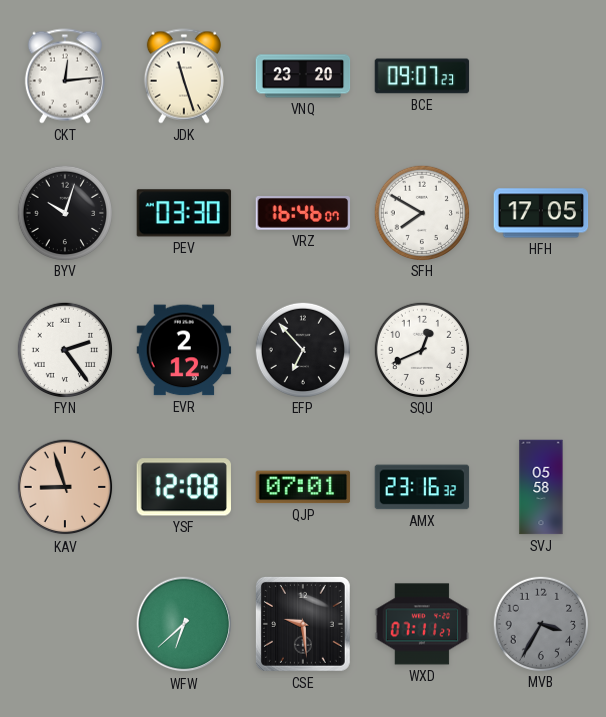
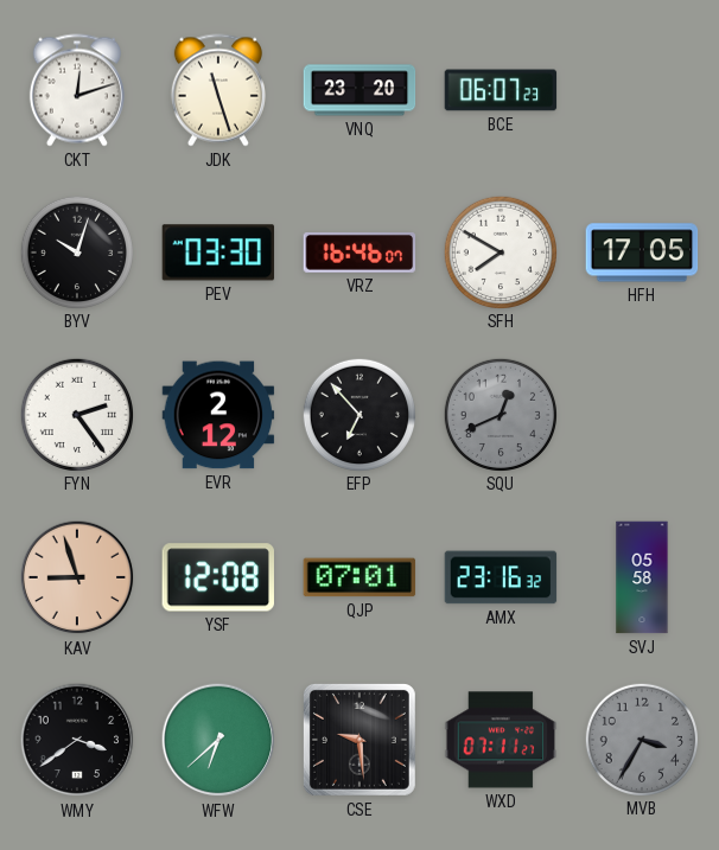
CKT: 12:14 -> 12:12
BCE: 09:07 -> 06:07
SQU dial: white -> grey
WMY: none -> 3:39
